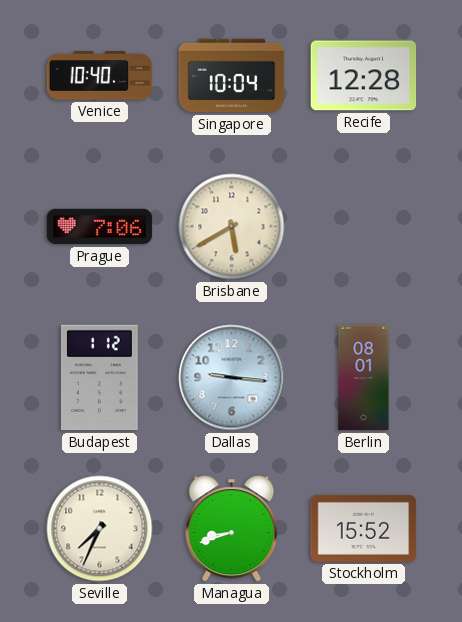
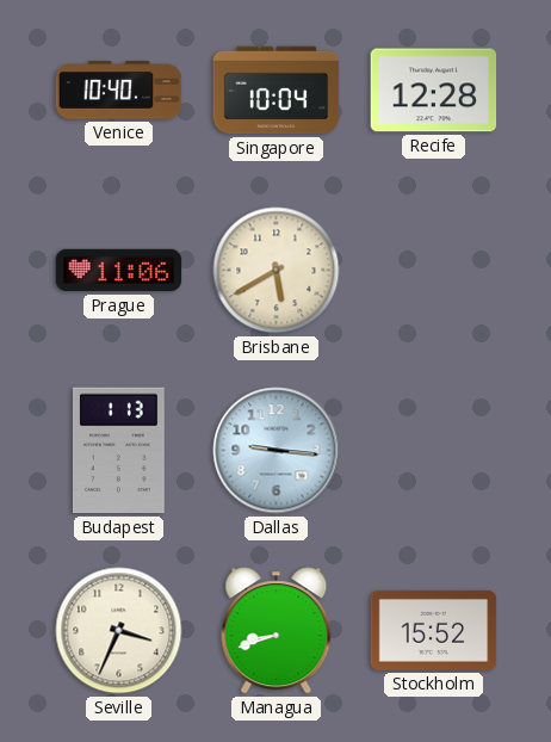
Prague: 7:06 -> 11:06
Budapest: 1:12 -> 1:13
Berlin: 08:01 -> none
Seville: 7:34 -> 3:34
